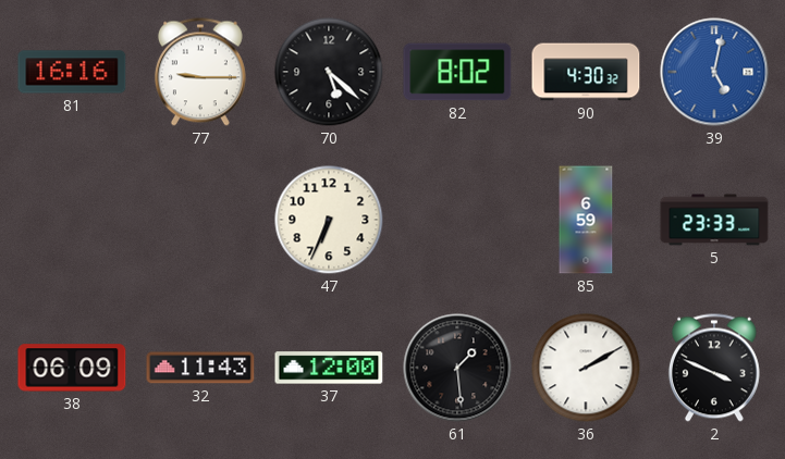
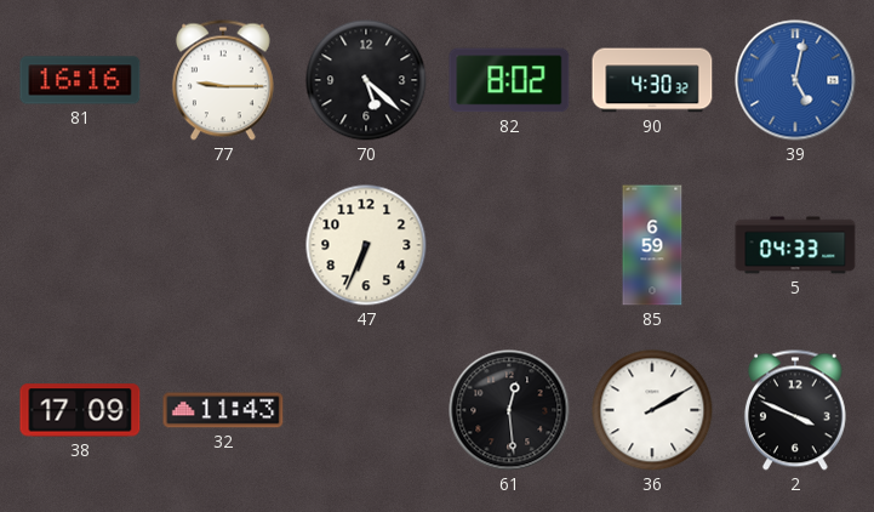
5: 23:33 -> 04:33
38: 06:09 -> 17:09
37: 12:00 -> none
61: 1:29 -> 12:29
